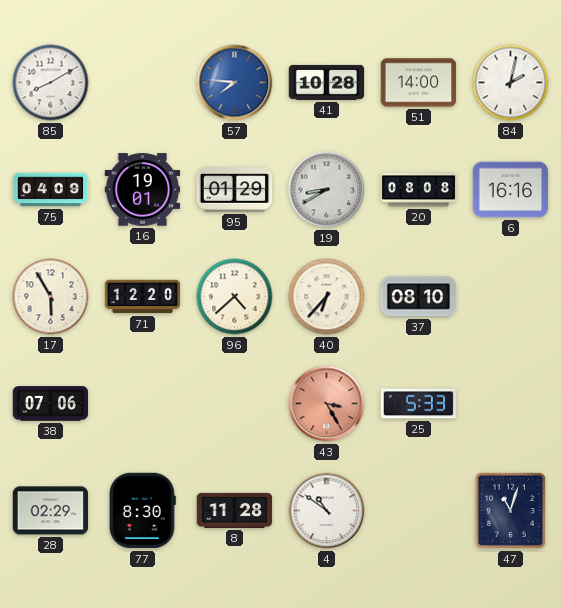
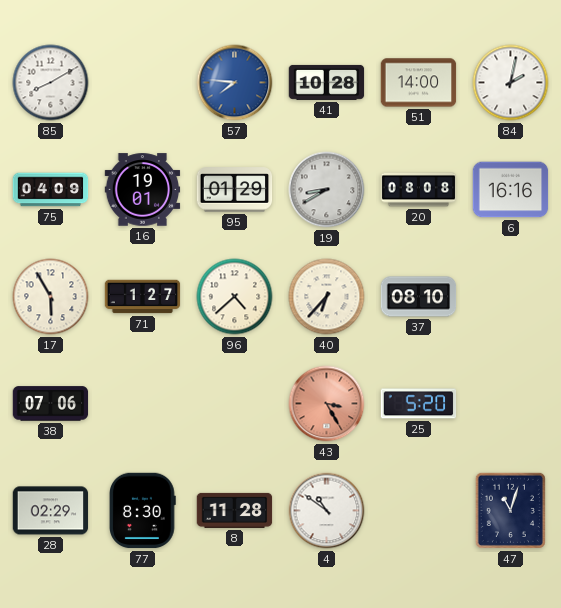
71: 12:20 -> 1:27
25: 5:33 -> 5:20
